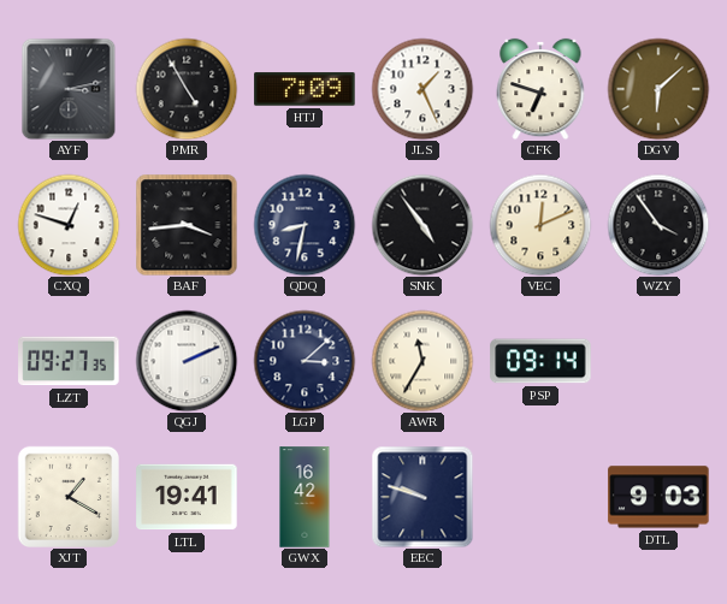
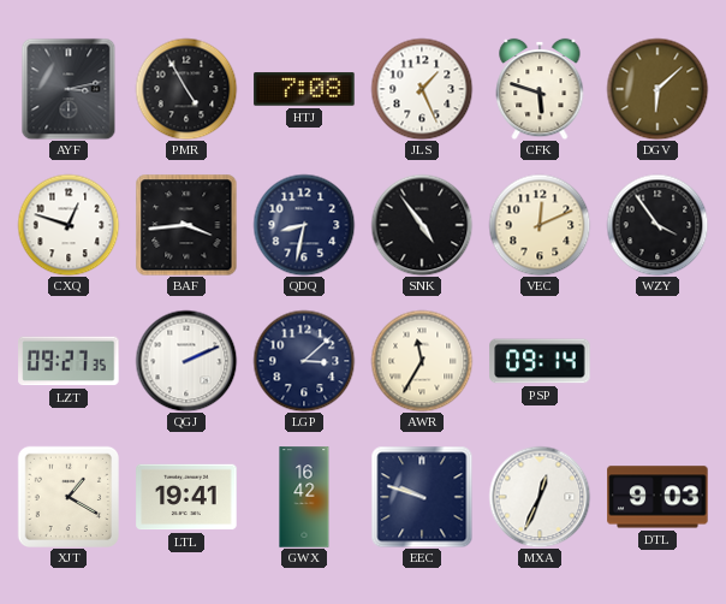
HTJ: 7:09 -> 7:08
CFK: 6:48 -> 5:48
MXA: none -> 12:34
